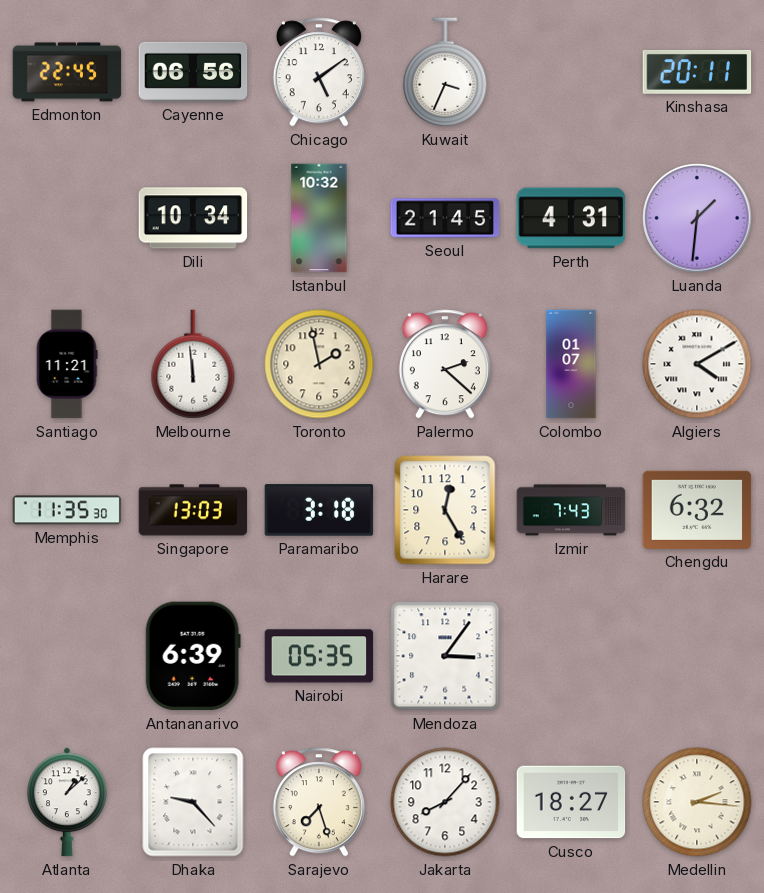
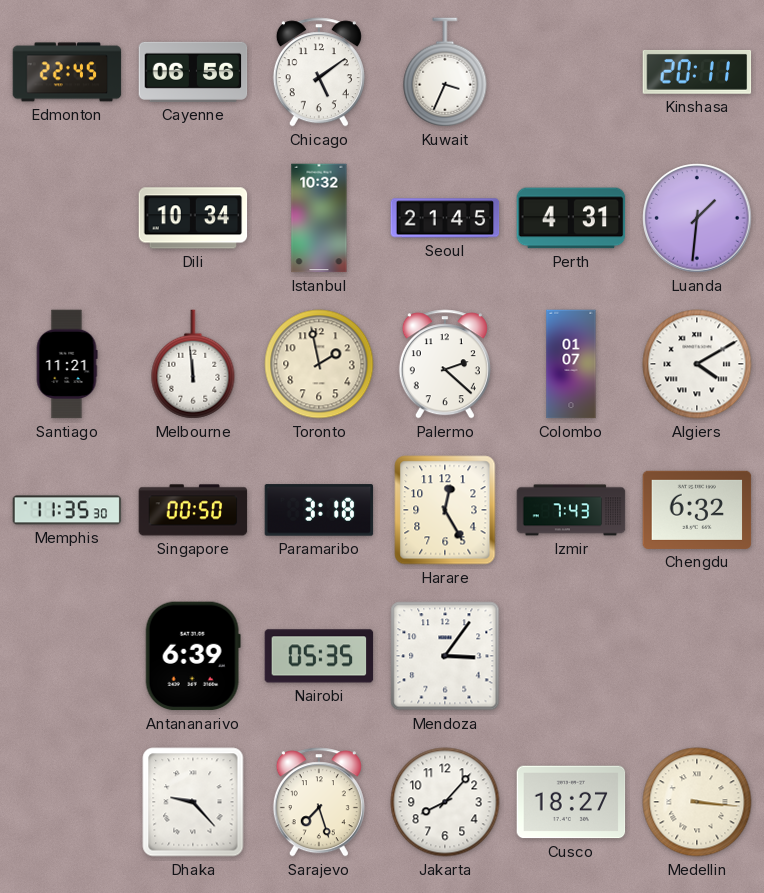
Singapore: 13:03 -> 00:50
Atlanta: 1:08 -> none
Medellin: 2:16 -> 3:16
